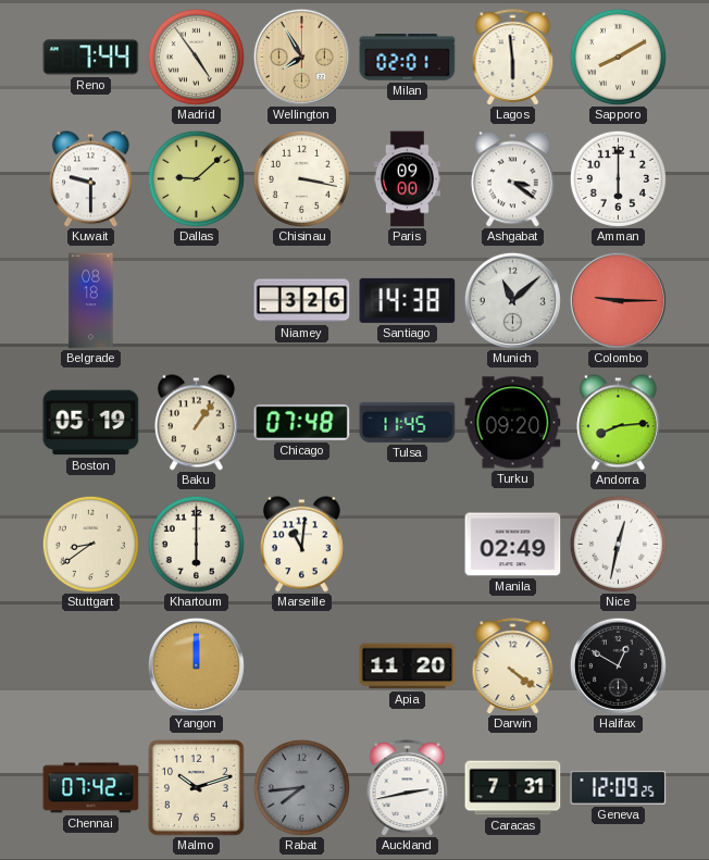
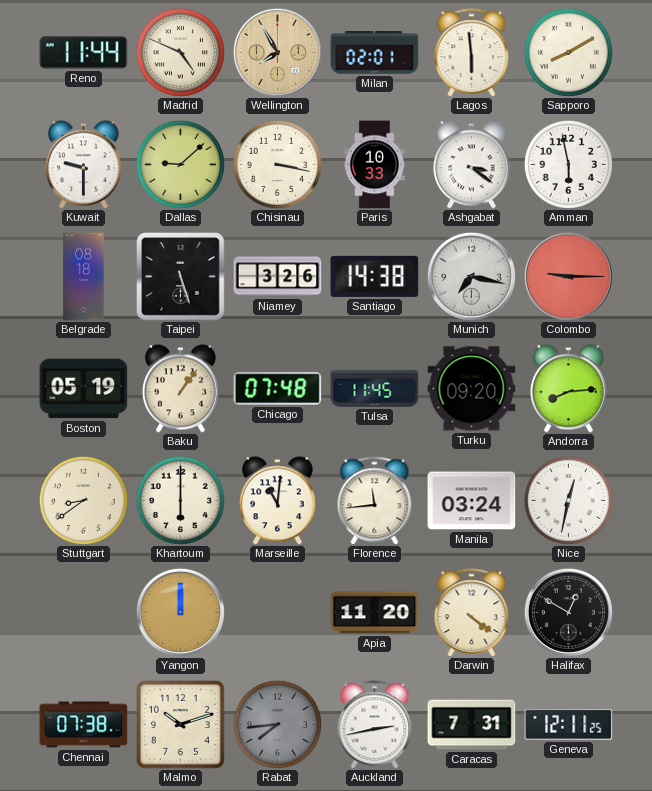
Reno: 7:44 -> 11:44
Madrid: 4:54 -> 4:49
Paris: 09:00 -> 10:33
Amman: 6:00 -> 5:58
Taipei: none -> 5:27
Munich: 11:08 -> 7:17
Florence: none -> 11:44
Manila: 02:49 -> 03:24
Chennai: 07:42 -> 07:38
Geneva: 12:09 -> 12:11
